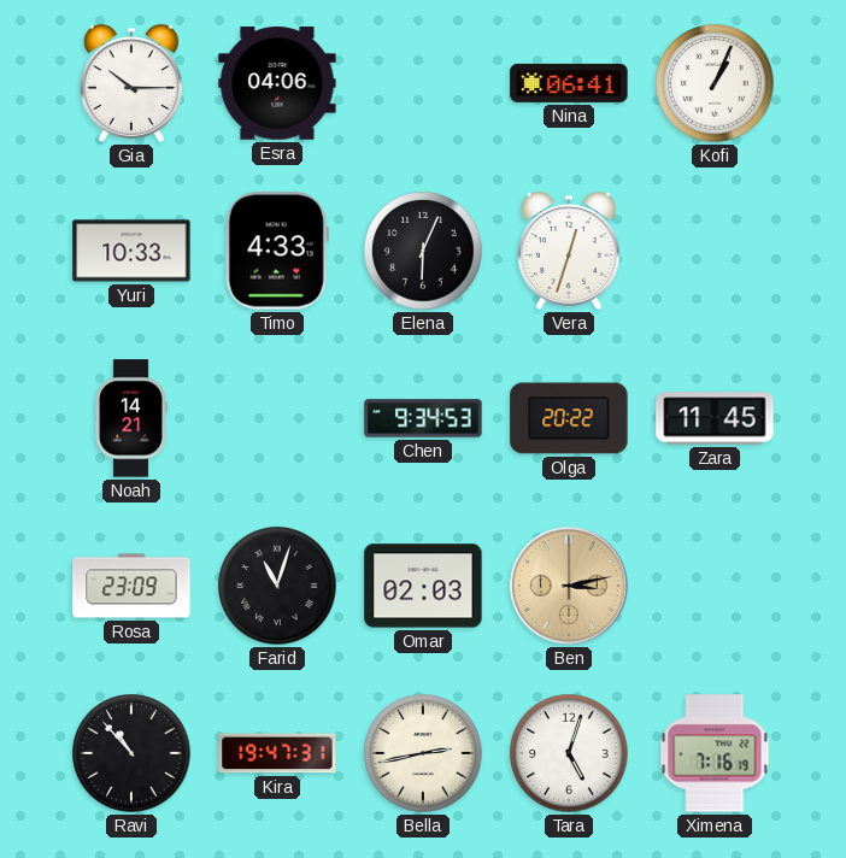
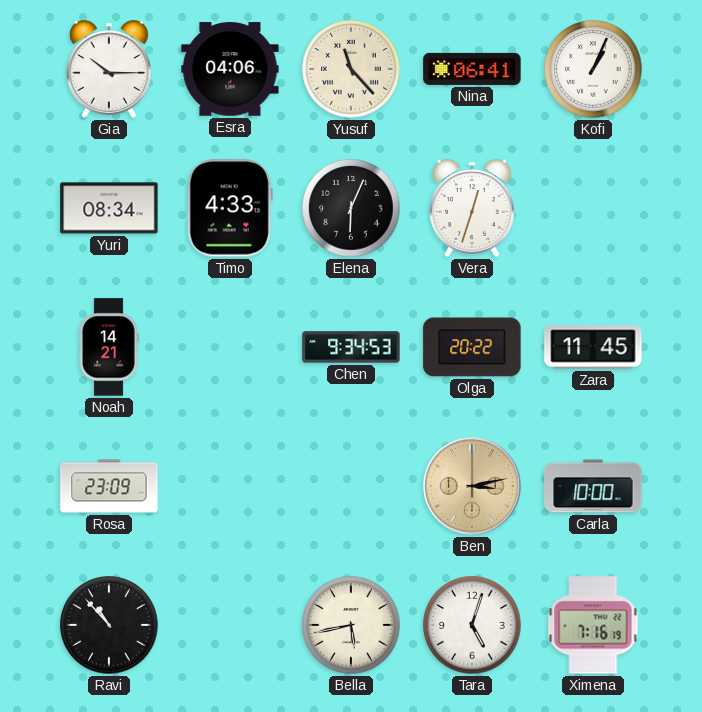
Yusuf: none -> 11:23
Yuri: 10:33 -> 08:34
Farid: 11:03 -> none
Omar: 02:03 -> none
Carla: none -> 10:00
Kira: 19:47 -> none
Bella: 2:43 -> 5:43
